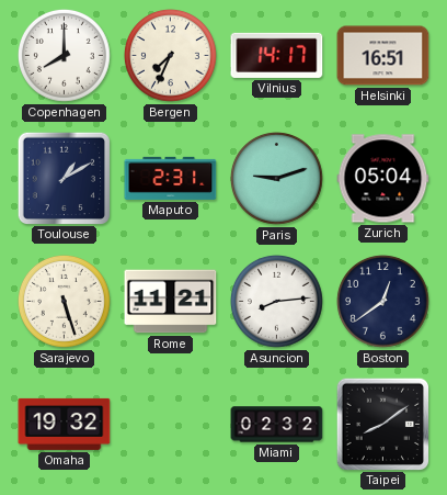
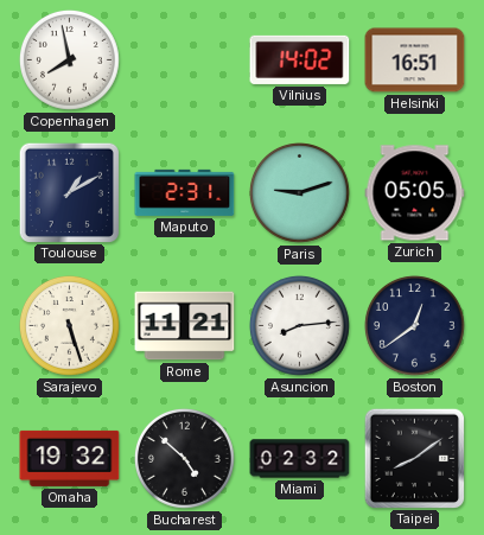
Copenhagen: 8:00 -> 7:58
Bergen: 7:34 -> none
Vilnius: 14:17 -> 14:02
Zurich: 05:04 -> 05:05
Bucharest: none -> 4:52
